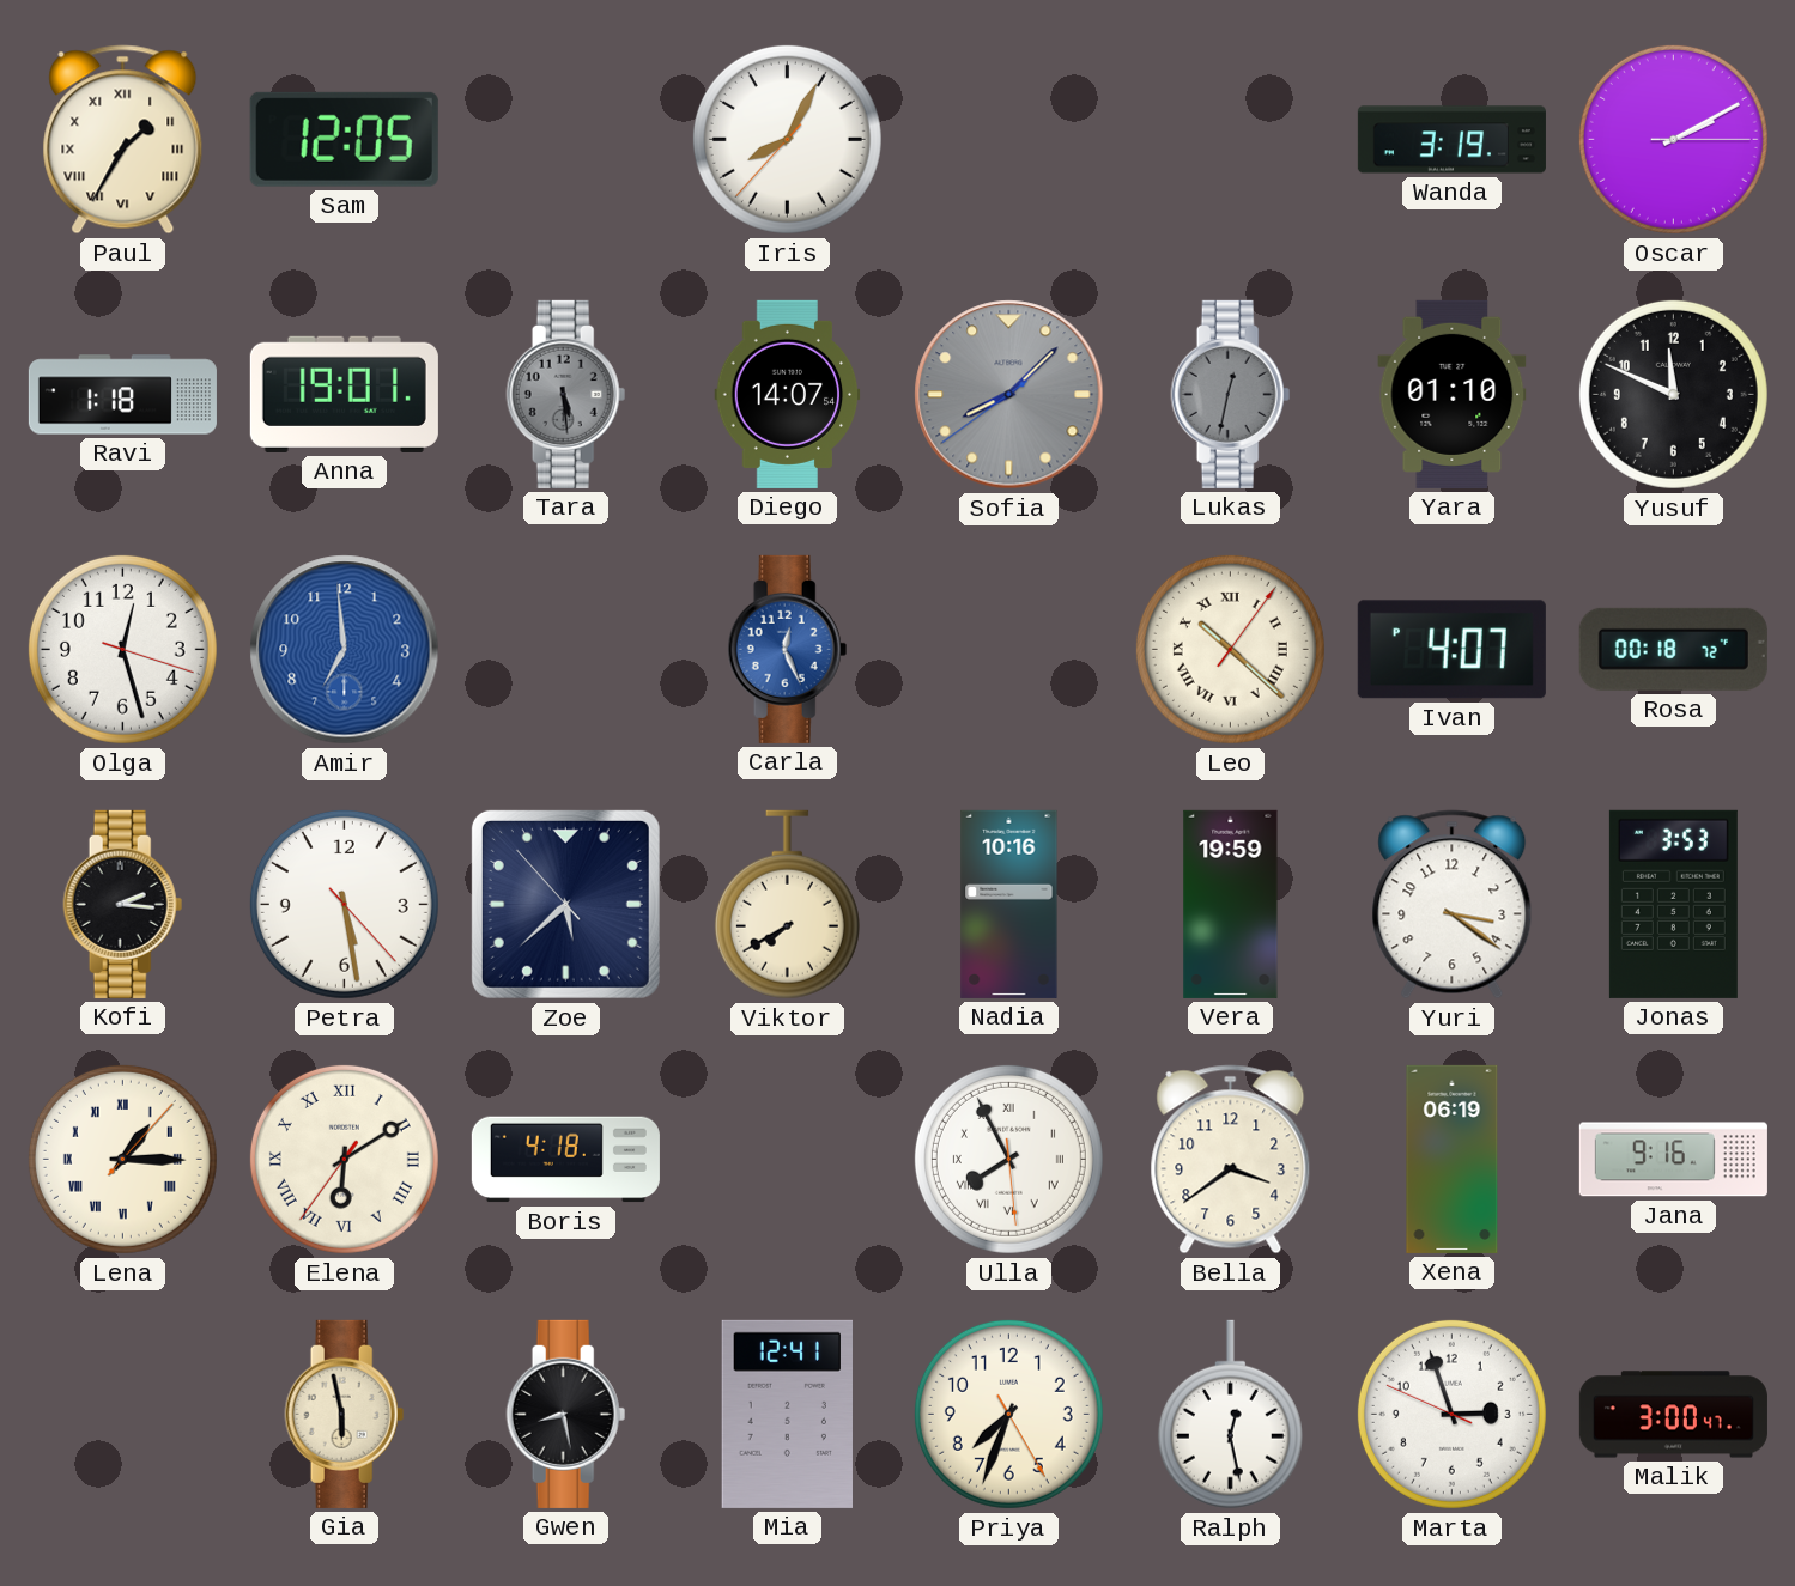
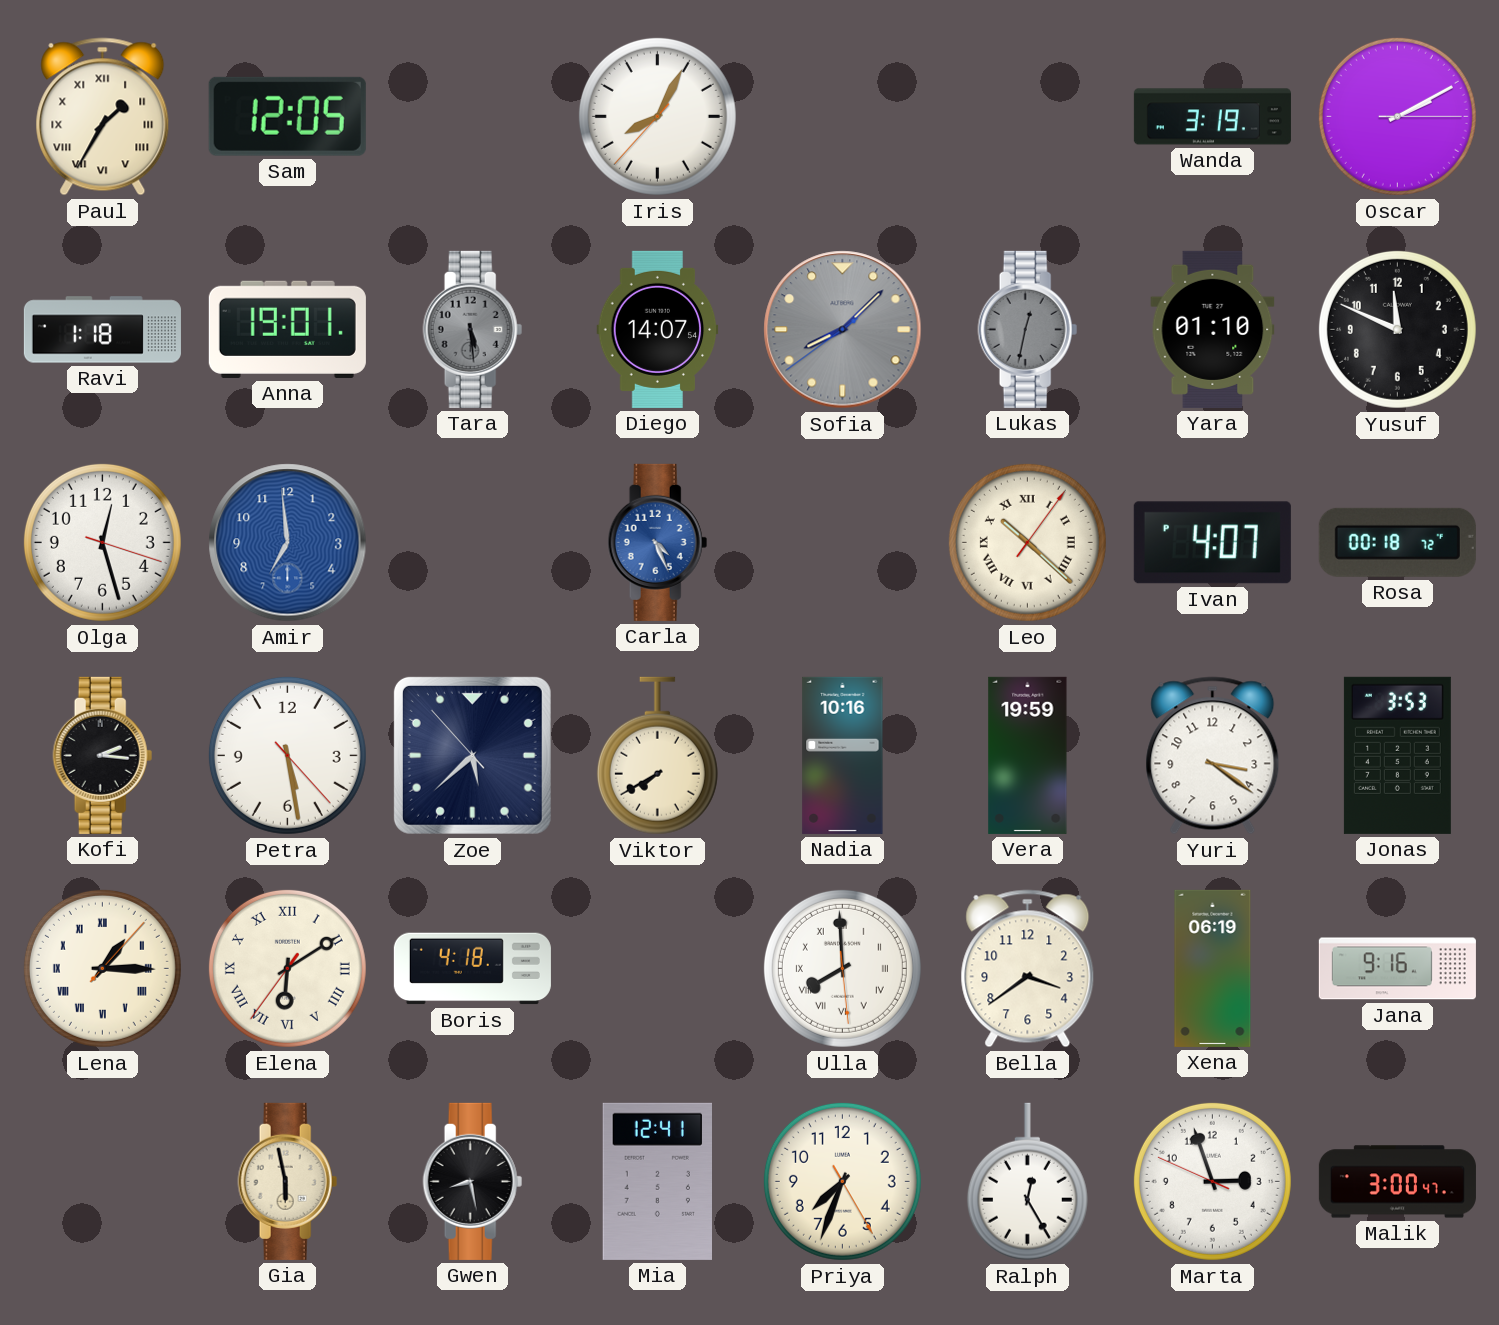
Carla: 12:26 -> 4:26
Ulla: 7:55 -> 7:59
Ralph: 12:28 -> 12:25
